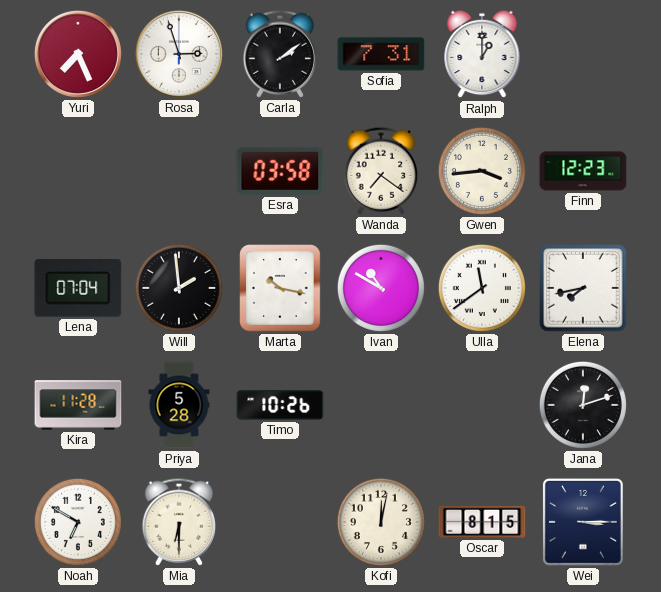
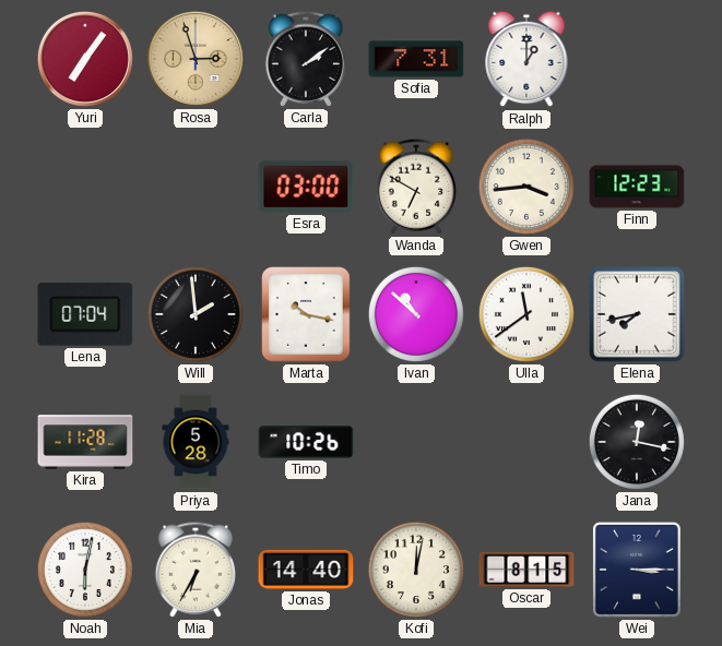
Yuri: 7:26 -> 7:06
Rosa dial: white -> champagne
Esra: 03:58 -> 03:00
Wanda: 7:21 -> 6:50
Ivan: 10:50 -> 10:52
Jana: 12:12 -> 12:17
Noah: 6:50 -> 6:02
Mia: 6:30 -> 6:35
Jonas: none -> 14:40
